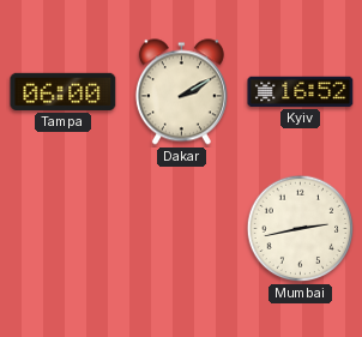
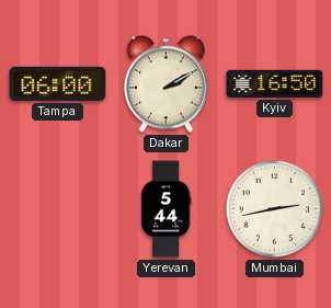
Kyiv: 16:52 -> 16:50
Yerevan: none -> 5:44
